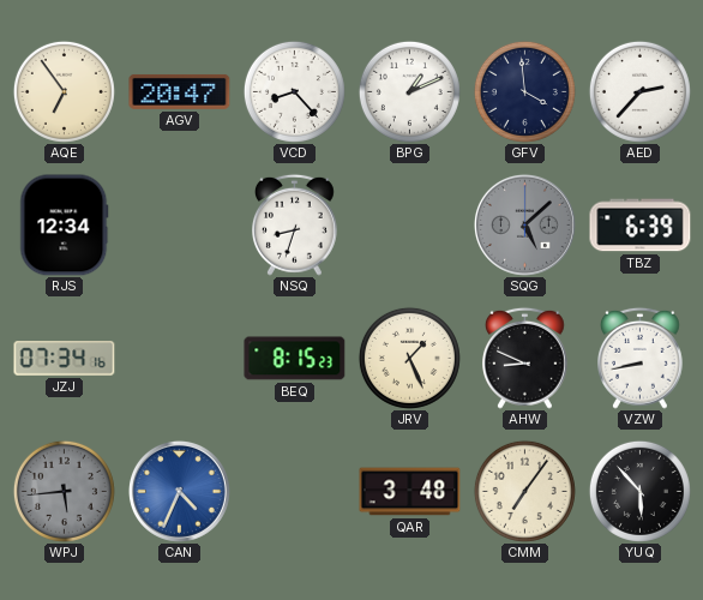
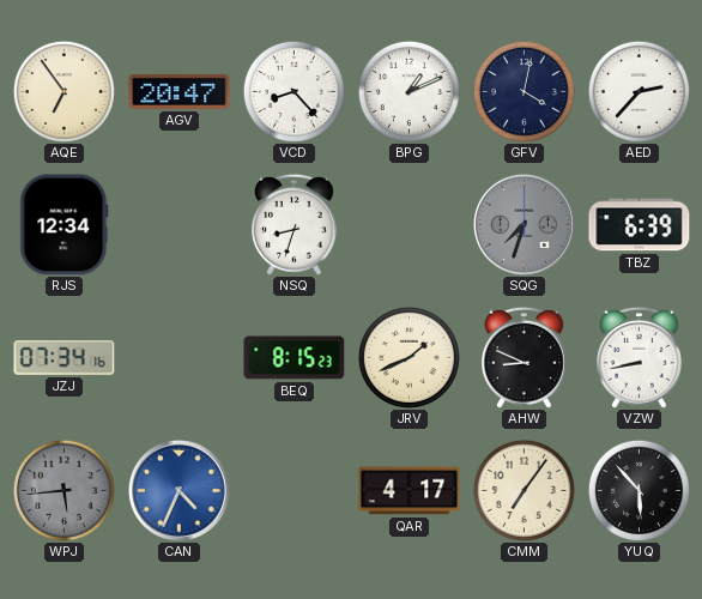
GFV: 3:59 -> 4:02
SQG: 5:08 -> 7:33
JRV: 1:26 -> 1:41
QAR: 3:48 -> 4:17
